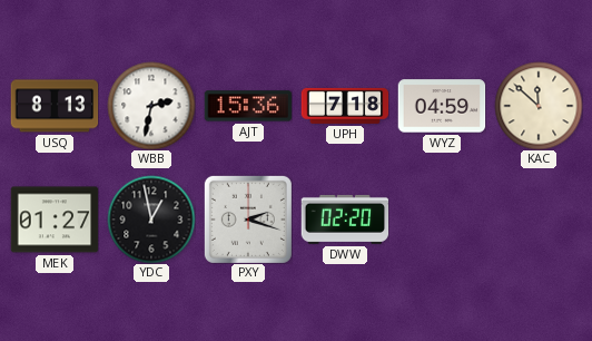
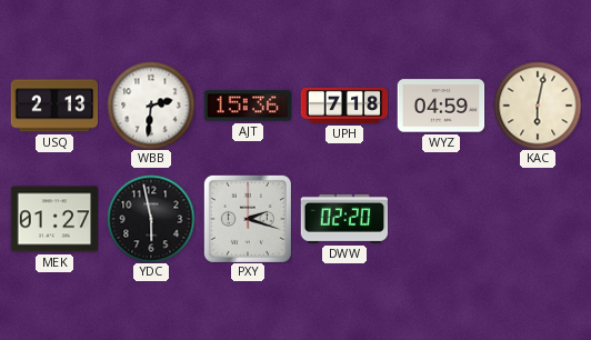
USQ: 8:13 -> 2:13
WBB: 2:32 -> 2:31
KAC: 11:52 -> 6:02
YDC: 12:58 -> 5:58
